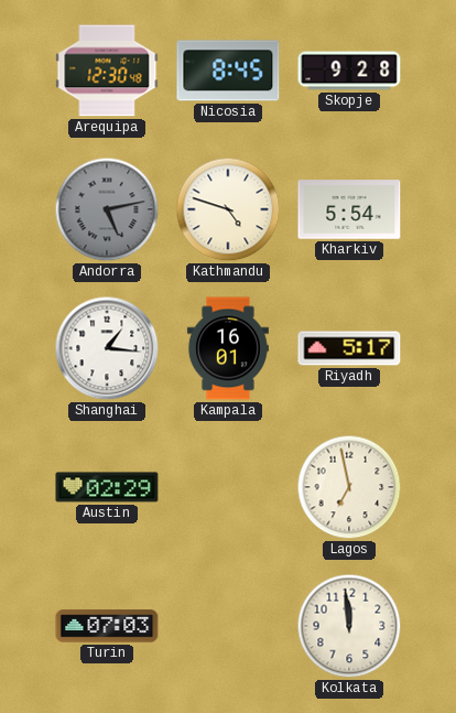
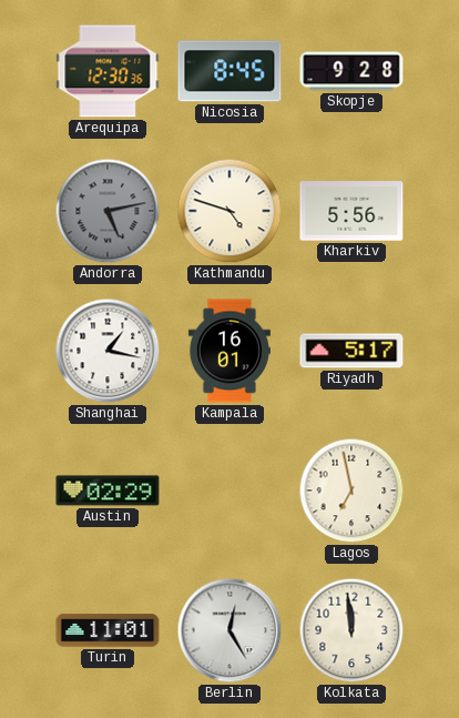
Arequipa: 12:30:48 -> 12:30:36
Kharkiv: 5:54 -> 5:56
Shanghai: 1:16 -> 1:17
Turin: 07:03 -> 11:01
Berlin: none -> 12:25
